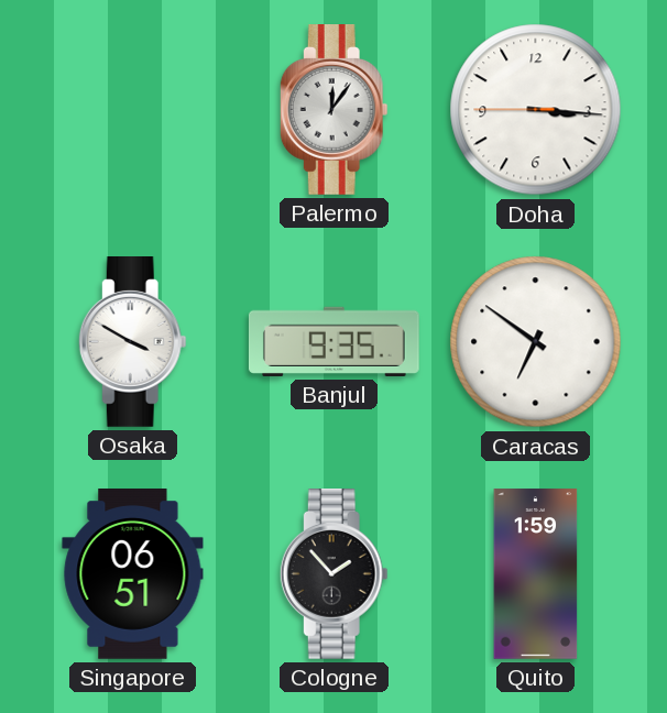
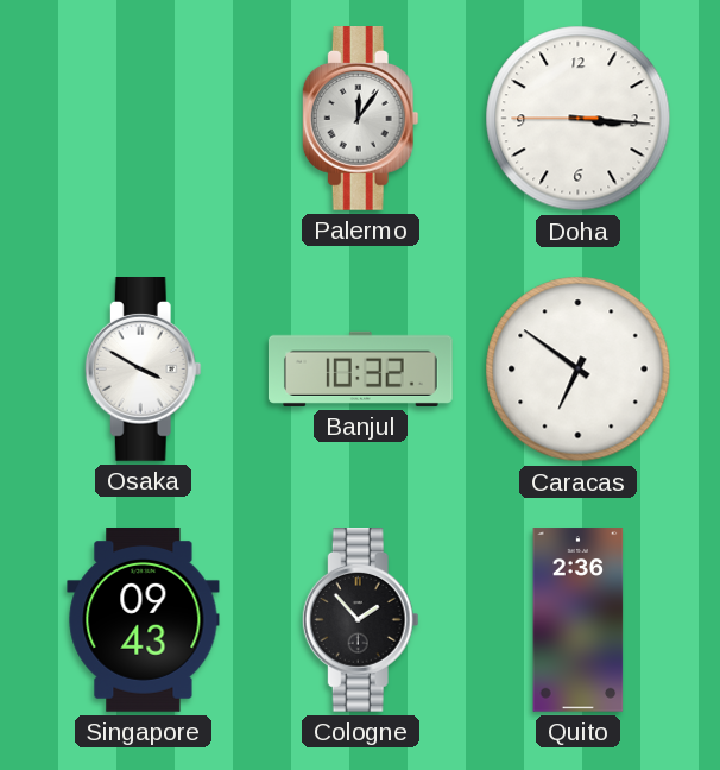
Banjul: 9:35 -> 10:32
Singapore: 06:51 -> 09:43
Quito: 1:59 -> 2:36
